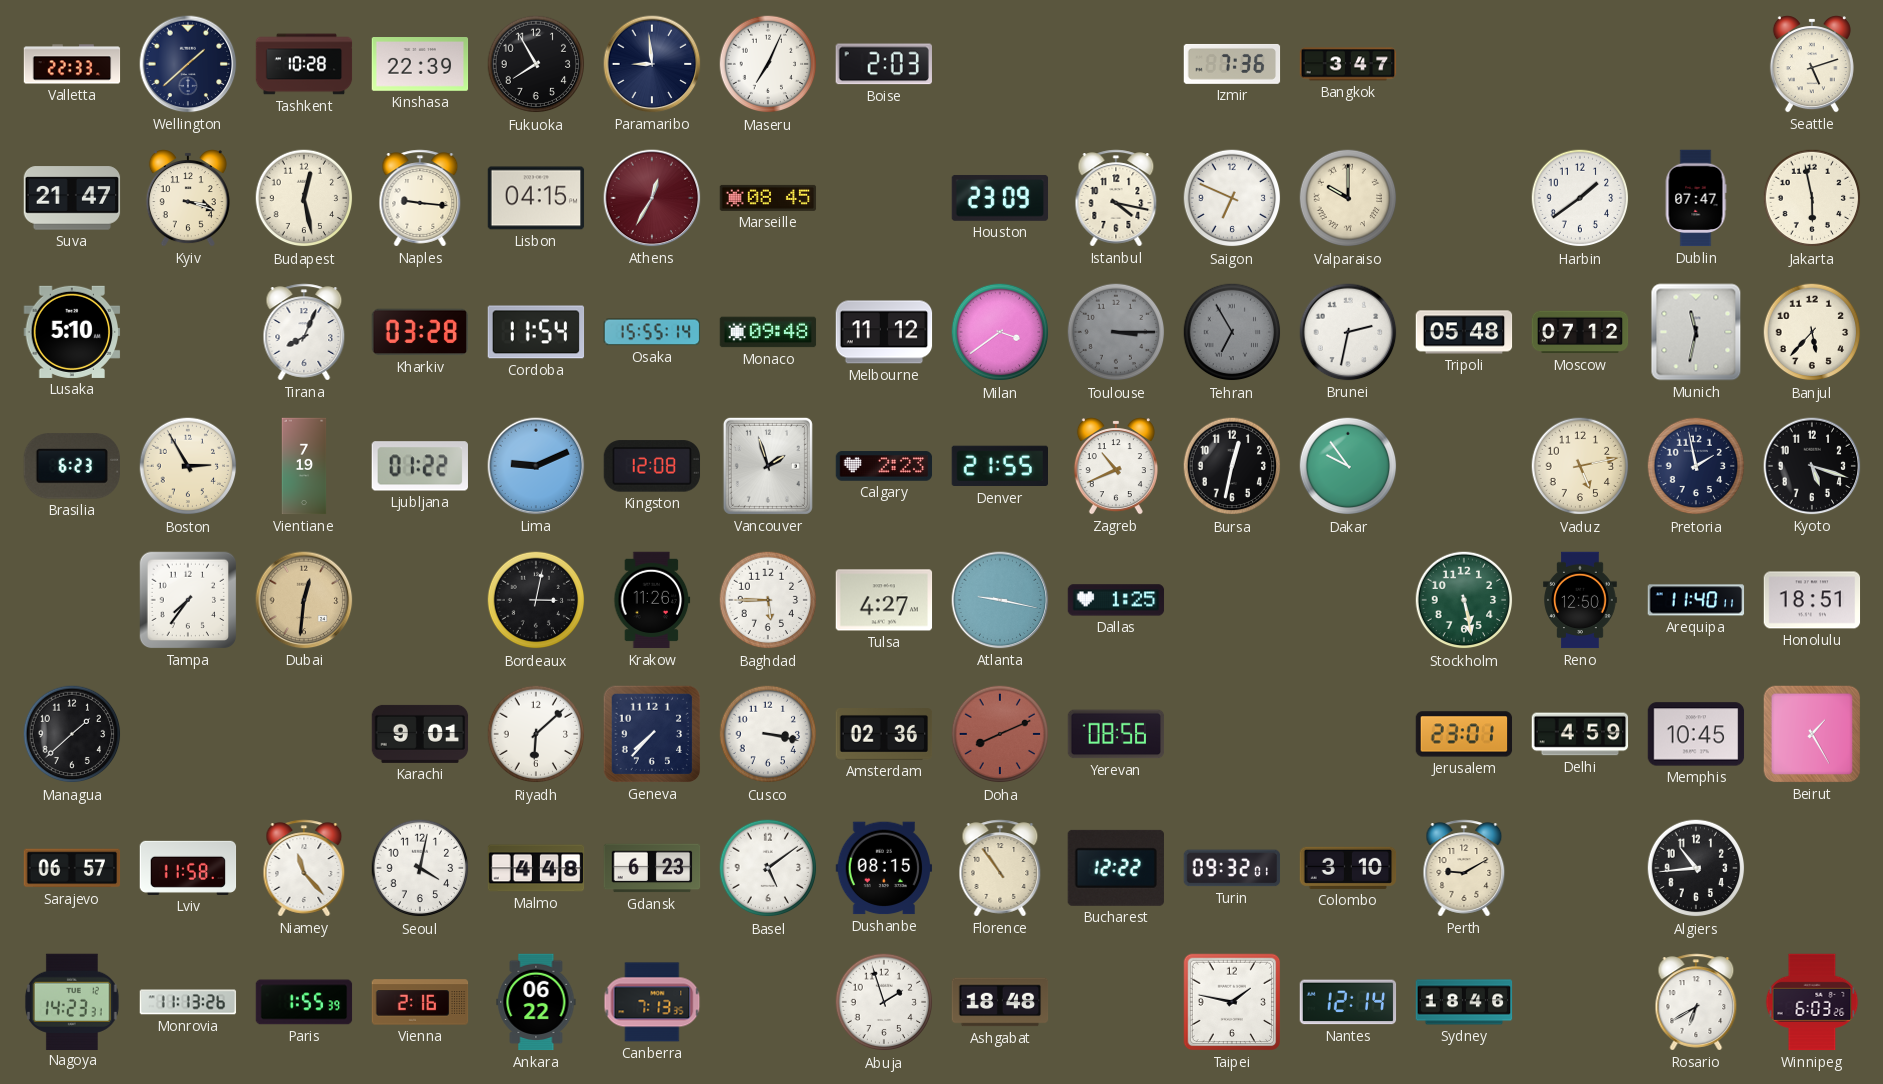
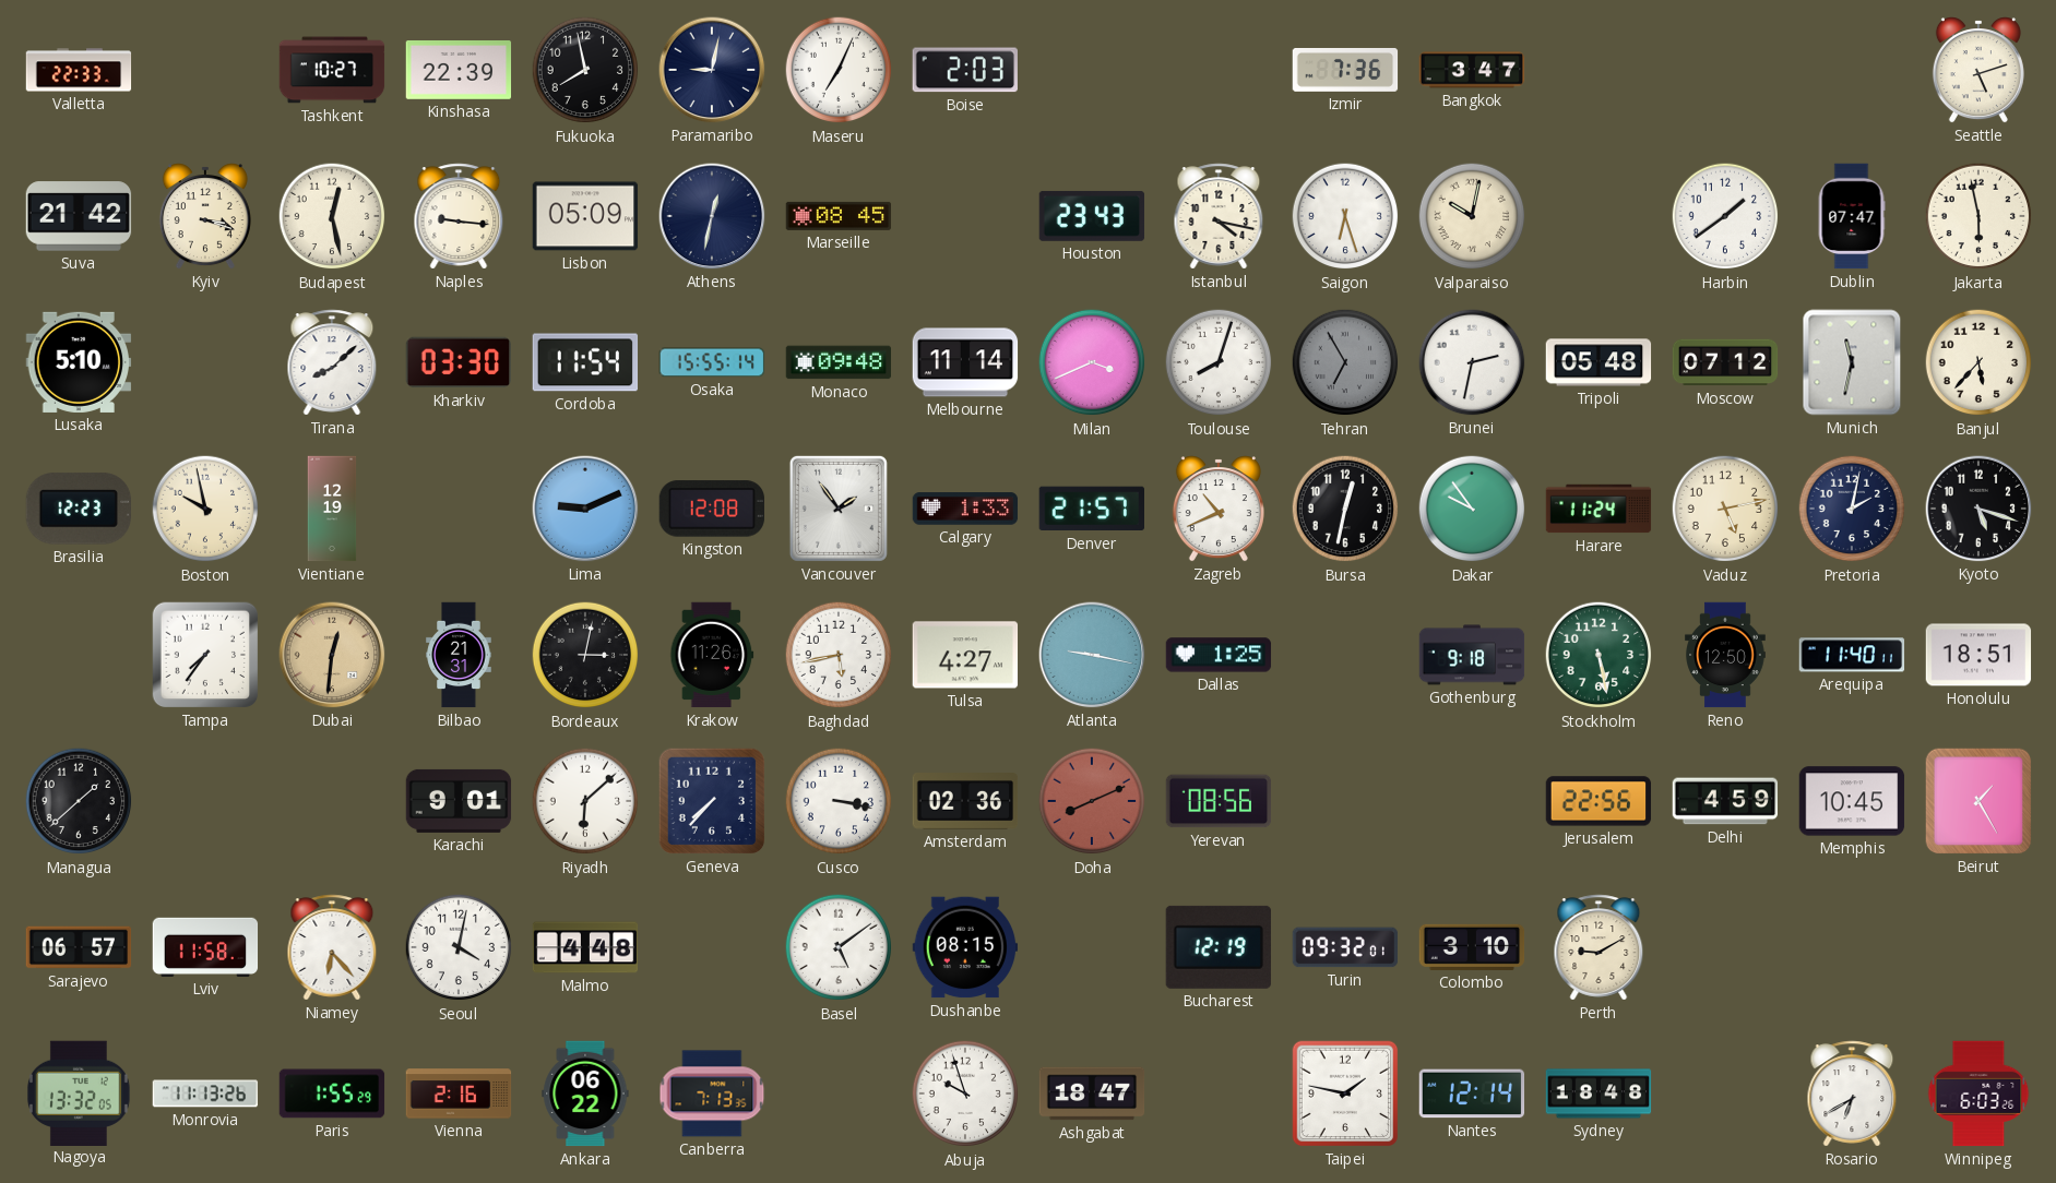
Wellington: 1:38 -> none
Tashkent: 10:28 -> 10:27
Fukuoka: 7:55 -> 7:58
Paramaribo: 8:59 -> 9:02
Suva: 21:47 -> 21:42
Lisbon: 04:15 -> 05:09
Athens: 12:35 -> 12:32
Athens dial: burgundy -> navy
Houston: 23:09 -> 23:43
Saigon: 6:49 -> 6:27
Valparaiso: 10:00 -> 10:02
Tirana: 8:04 -> 8:08
Kharkiv: 03:28 -> 03:30
Melbourne: 11:12 -> 11:14
Milan: 3:39 -> 3:41
Toulouse: 3:15 -> 8:03
Toulouse dial: grey -> white
Brasilia: 6:23 -> 12:23
Boston: 2:55 -> 9:58
Vientiane: 7:19 -> 12:19
Ljubljana: 01:22 -> none
Vancouver: 1:57 -> 1:54
Calgary: 2:23 -> 1:33
Denver: 21:55 -> 21:57
Harare: none -> 11:24
Pretoria: 1:58 -> 2:02
Bilbao: none -> 21:31
Baghdad: 5:45 -> 5:43
Gothenburg: none -> 9:18
Jerusalem: 23:01 -> 22:56
Niamey: 11:23 -> 6:23
Gdansk: 6:23 -> none
Florence: 10:54 -> none
Bucharest: 12:22 -> 12:19
Algiers: 10:44 -> none
Nagoya: 14:23 -> 13:32
Paris: 1:55:39 -> 1:55:29
Abuja: 1:57 -> 9:57
Ashgabat: 18:48 -> 18:47
Sydney: 18:46 -> 18:48
